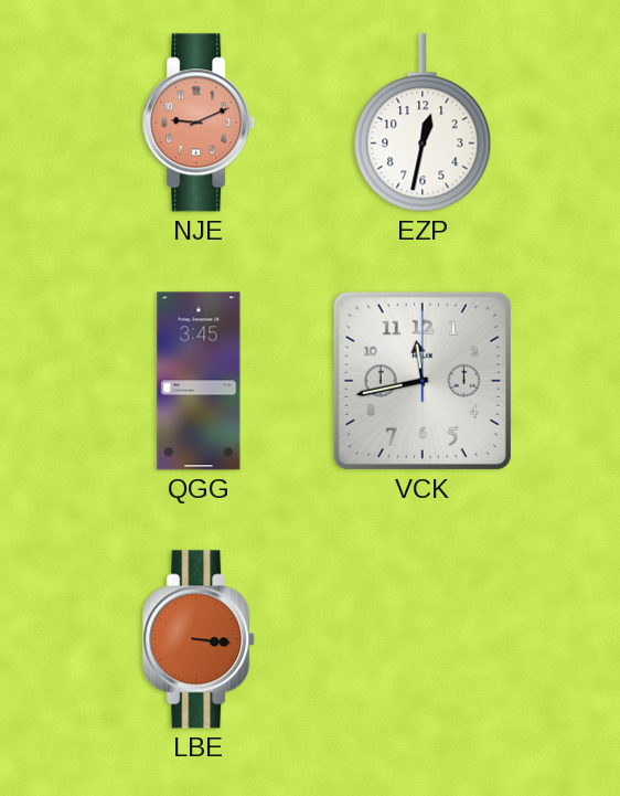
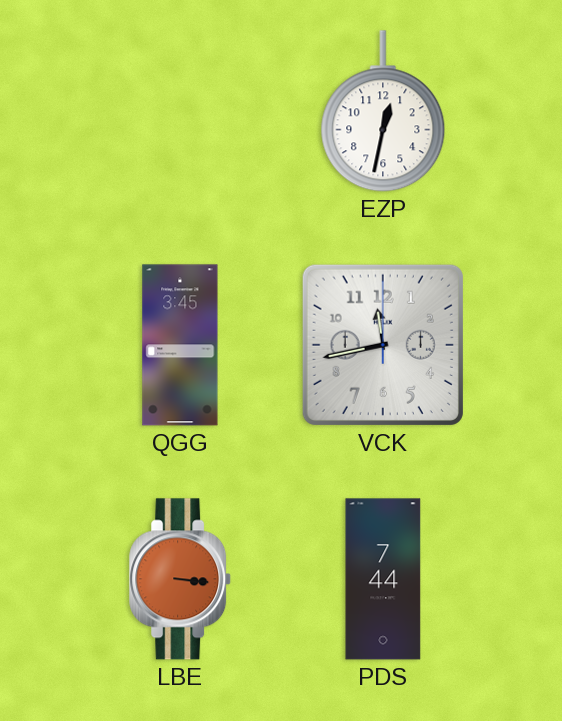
NJE: 9:11 -> none
PDS: none -> 7:44
